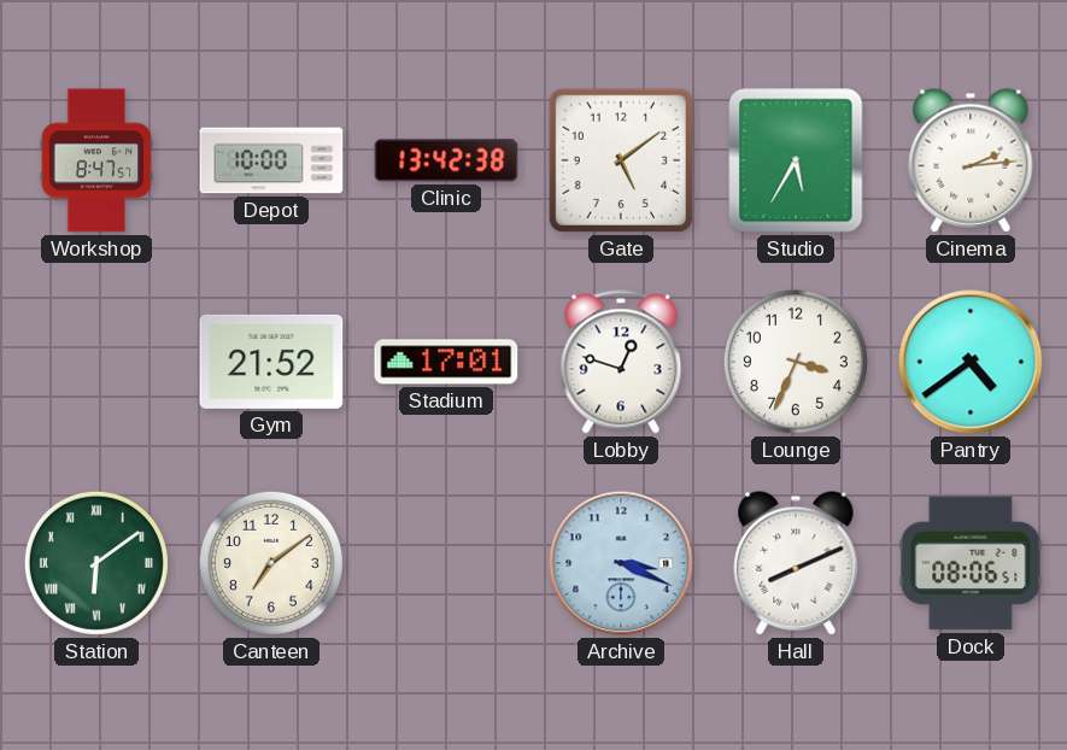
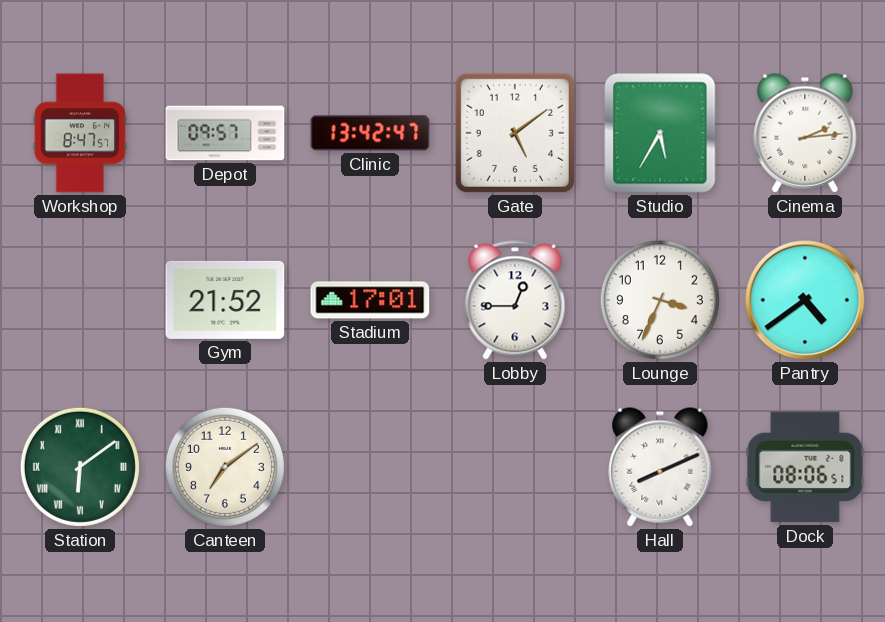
Depot: 10:00 -> 09:57
Clinic: 13:42:38 -> 13:42:47
Lobby: 12:48 -> 12:45
Archive: 3:19 -> none
